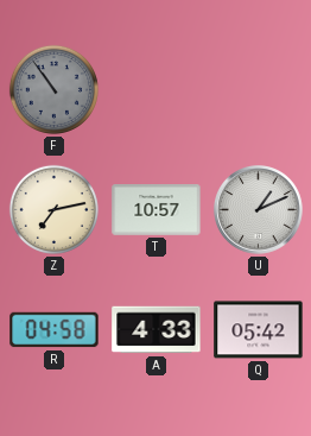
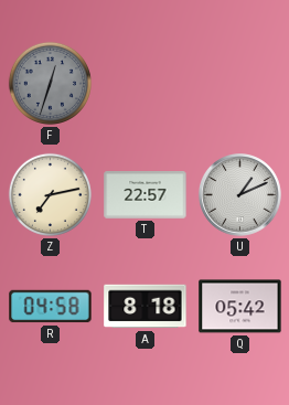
F: 10:54 -> 12:33
T: 10:57 -> 22:57
A: 4:33 -> 8:18
